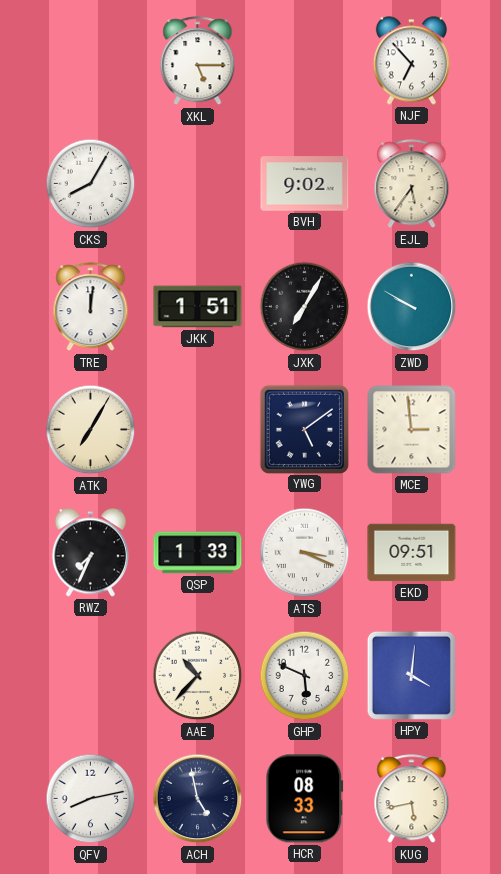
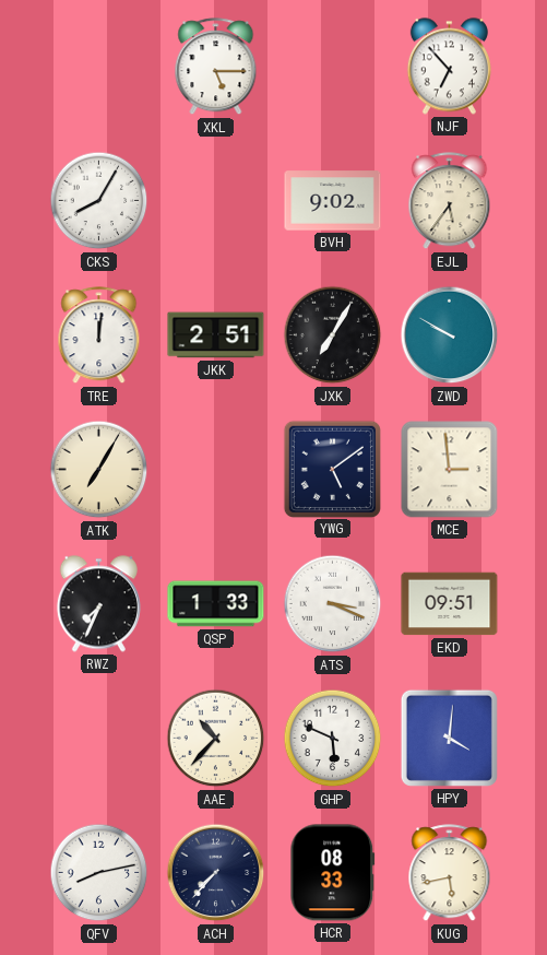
JKK: 1:51 -> 2:51
ACH: 4:58 -> 7:37
